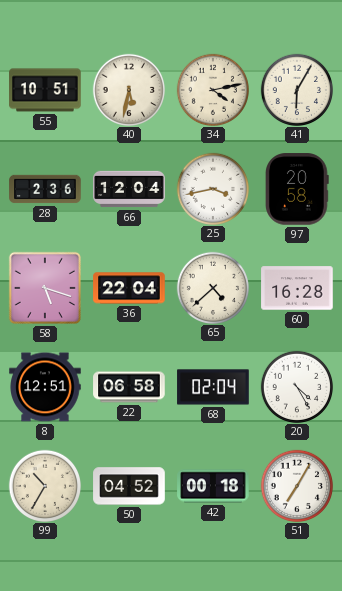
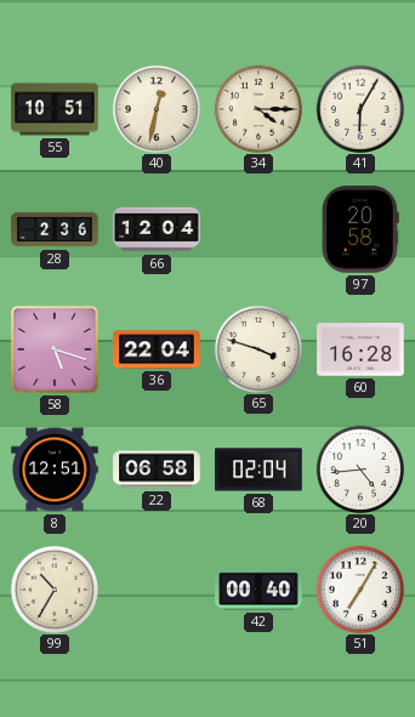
40: 5:32 -> 12:32
34: 4:13 -> 4:15
25: 3:43 -> none
65: 4:38 -> 3:48
20: 4:25 -> 4:44
50: 04:52 -> none
42: 00:18 -> 00:40
